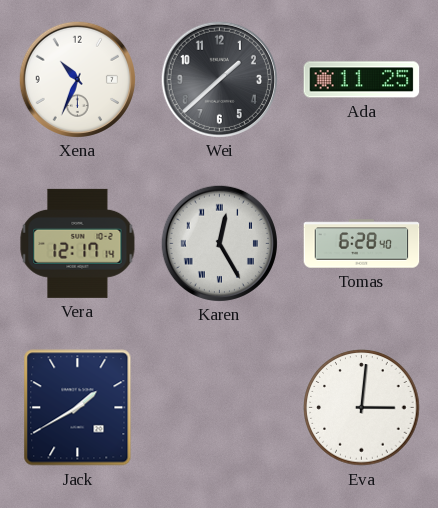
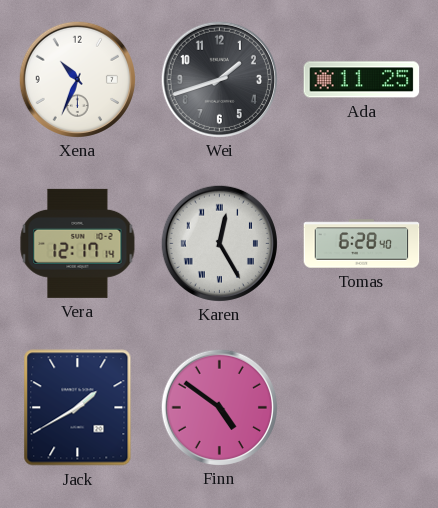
Wei: 1:38 -> 1:42
Finn: none -> 4:51
Eva: 3:01 -> none
